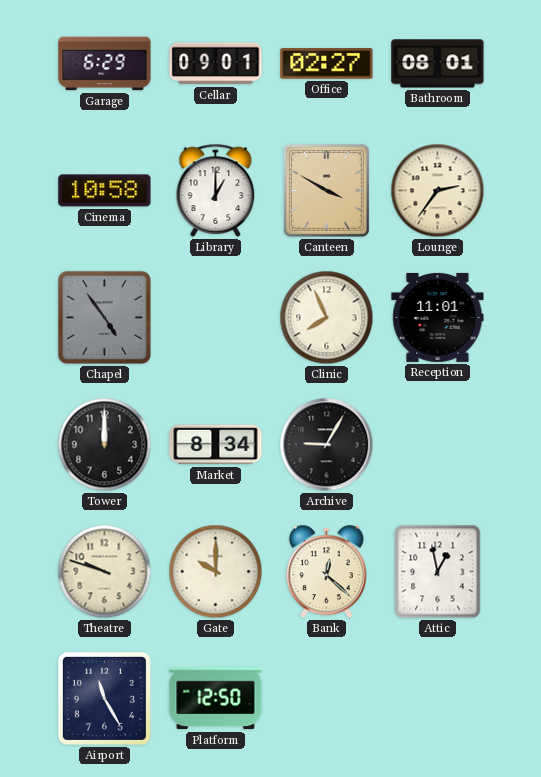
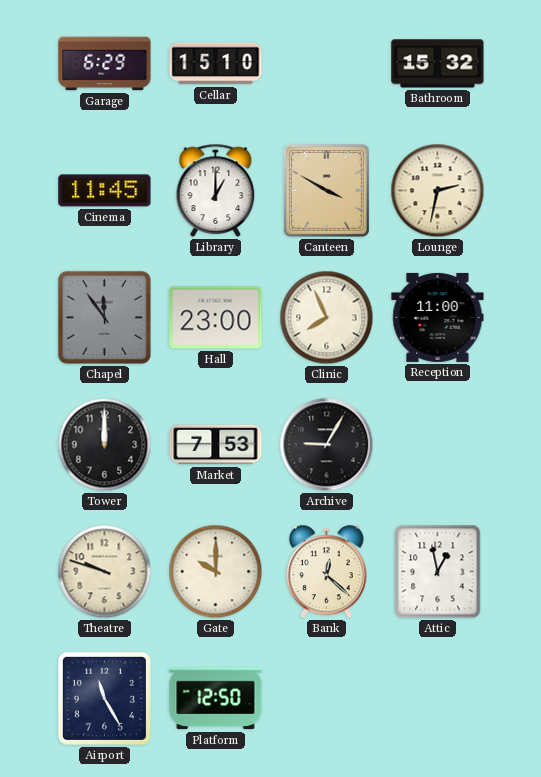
Cellar: 09:01 -> 15:10
Office: 02:27 -> none
Bathroom: 08:01 -> 15:32
Cinema: 10:58 -> 11:45
Lounge: 2:36 -> 2:32
Chapel: 4:54 -> 11:54
Hall: none -> 23:00
Reception: 11:01 -> 11:00
Market: 8:34 -> 7:53
